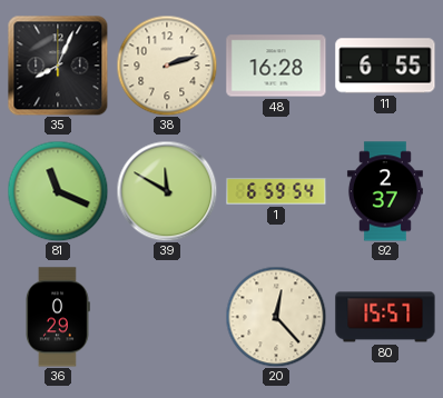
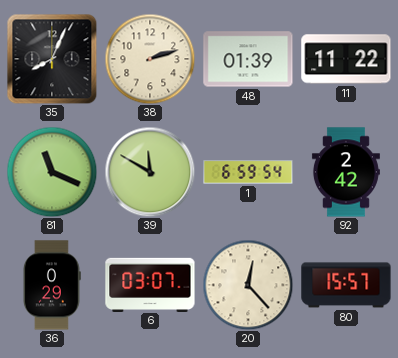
48: 16:28 -> 01:39
11: 6:55 -> 11:22
92: 2:37 -> 2:42
6: none -> 03:07
